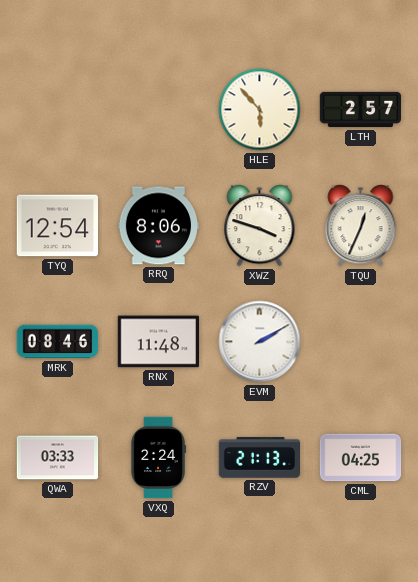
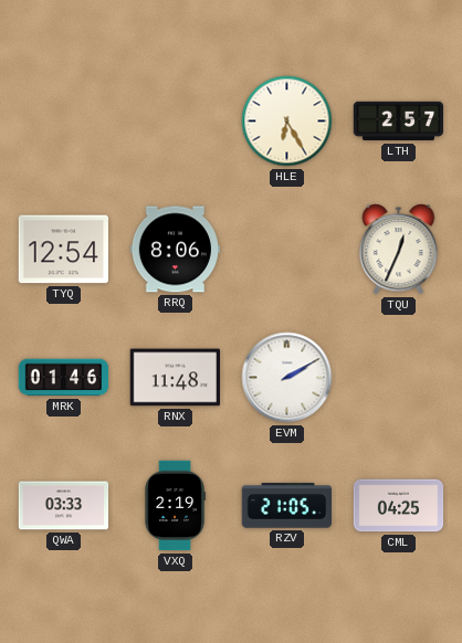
HLE: 5:53 -> 6:25
XWZ: 3:48 -> none
MRK: 08:46 -> 01:46
VXQ: 2:24 -> 2:19
RZV: 21:13 -> 21:05
